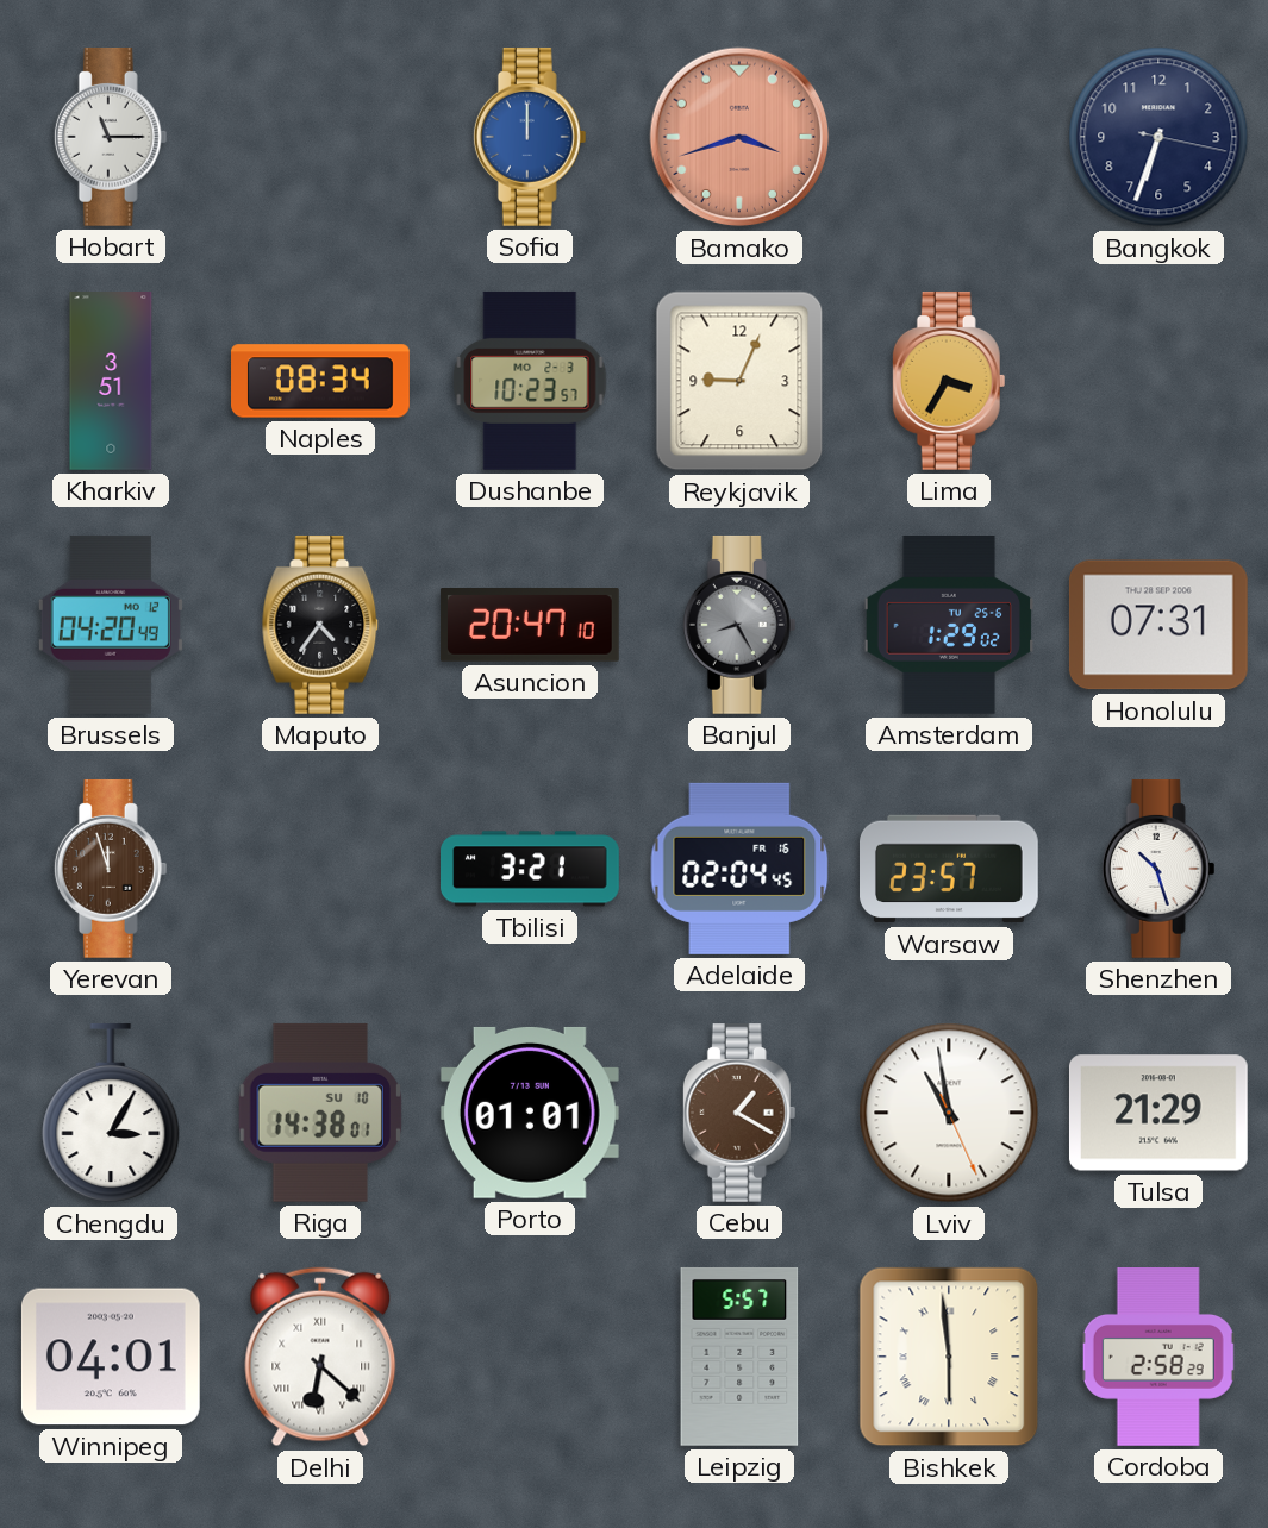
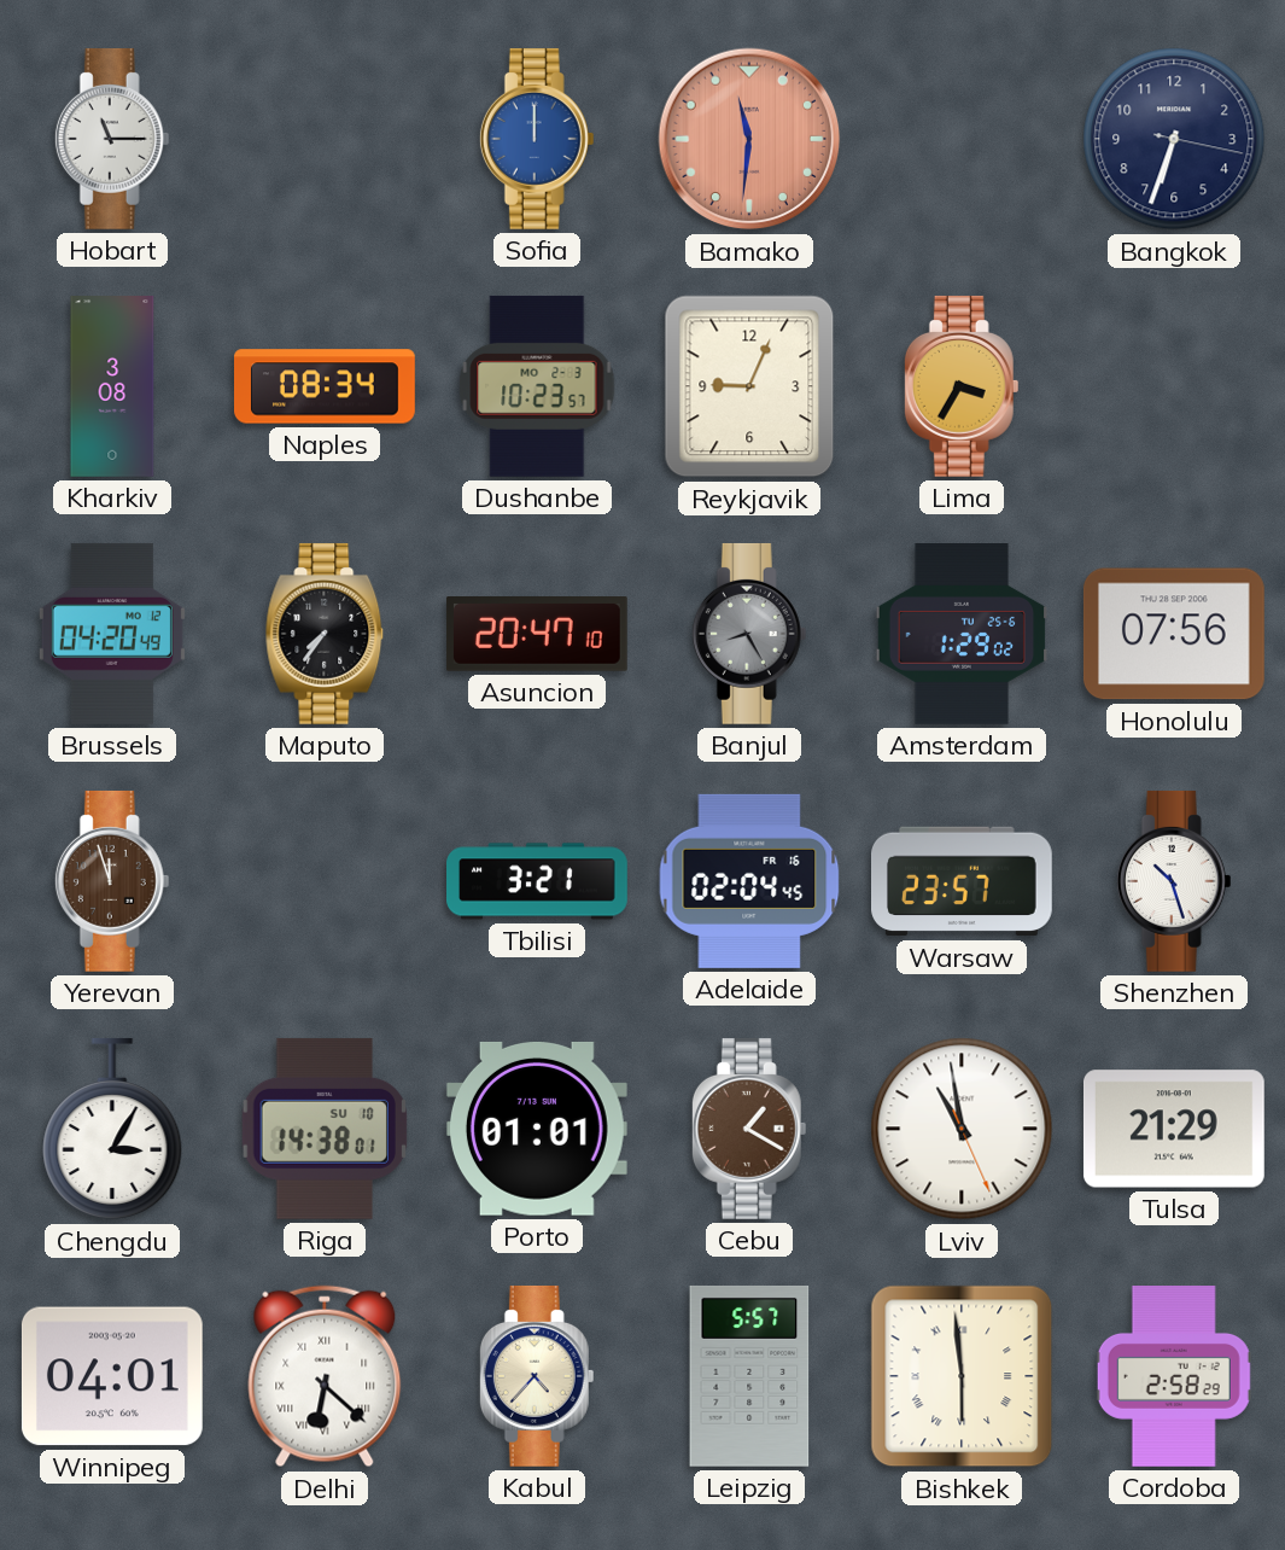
Bamako: 3:42 -> 11:31
Kharkiv: 3:51 -> 3:08
Maputo: 4:36 -> 7:36
Honolulu: 07:31 -> 07:56
Kabul: none -> 4:37
